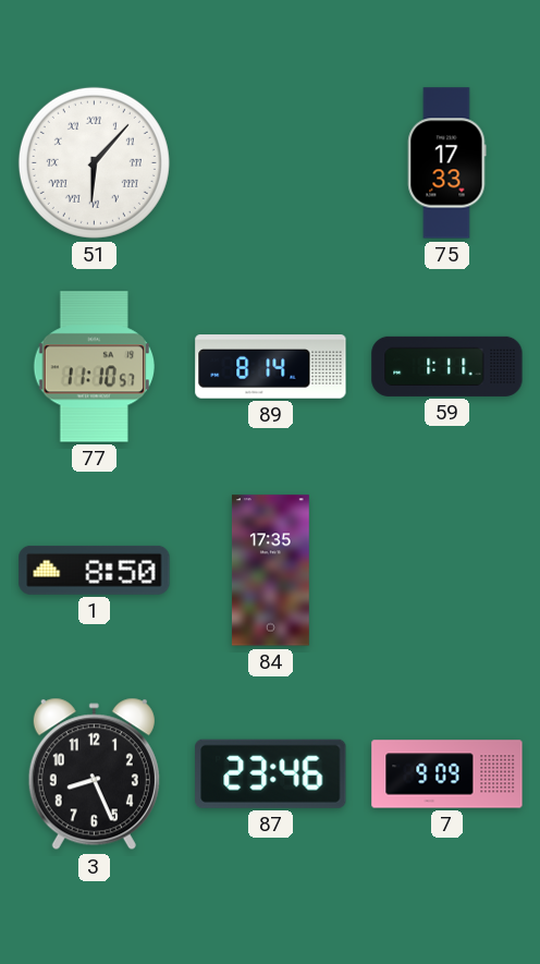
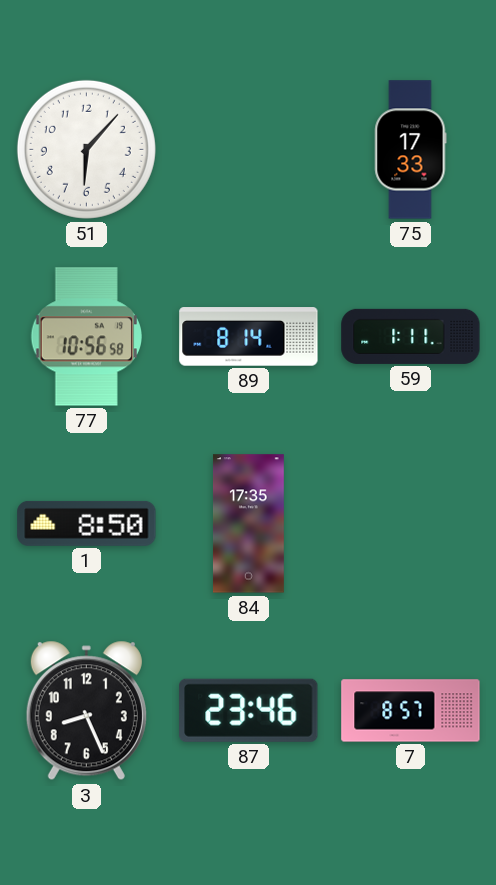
51 numerals: Roman -> Arabic
77: 11:10 -> 10:56
7: 9:09 -> 8:57
